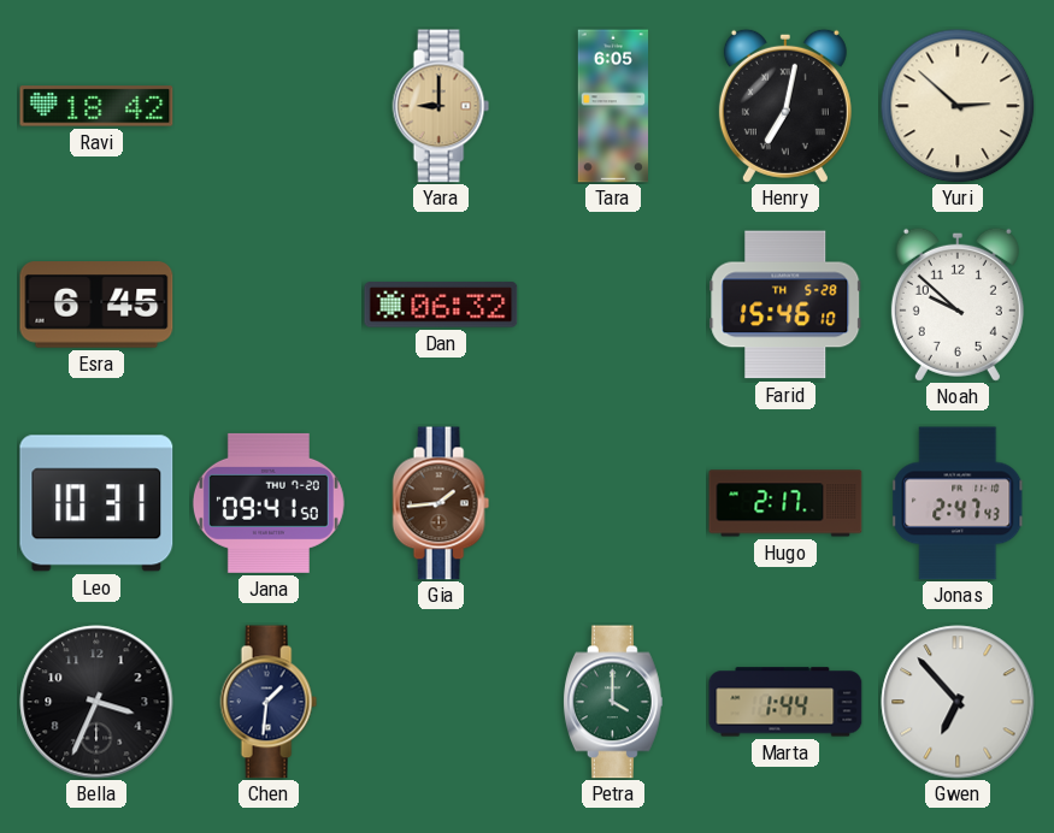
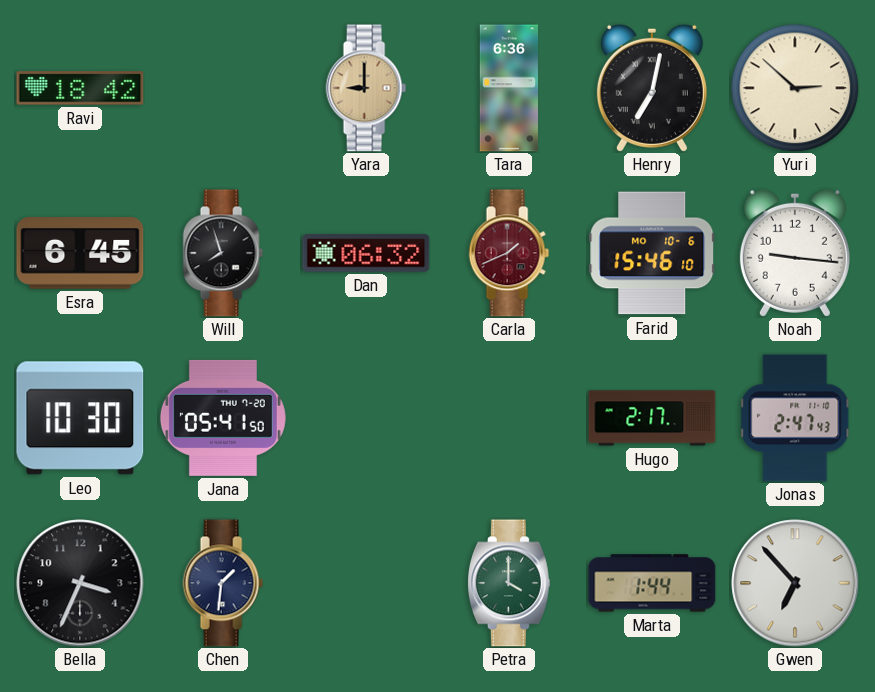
Tara: 6:05 -> 6:36
Will: none -> 7:57
Carla: none -> 1:41
Farid date: TH 5-28 -> MO 10-6
Noah: 9:52 -> 9:16
Leo: 10:31 -> 10:30
Jana: 09:41 -> 05:41
Gia: 1:44 -> none
